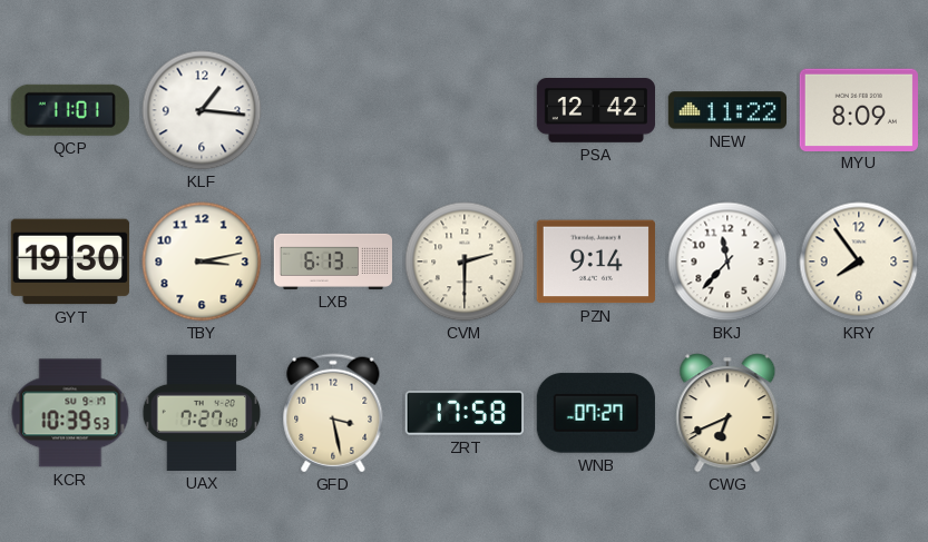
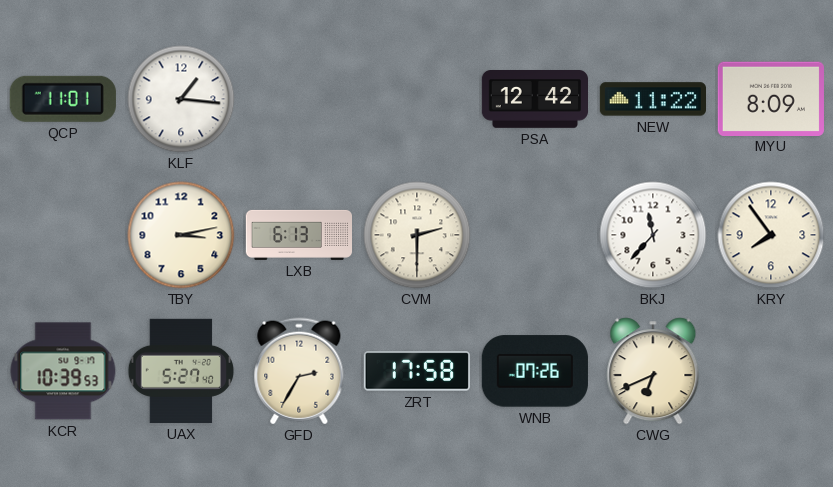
GYT: 19:30 -> none
PZN: 9:14 -> none
UAX: 7:27 -> 5:27
GFD: 3:28 -> 2:35
WNB: 07:27 -> 07:26
